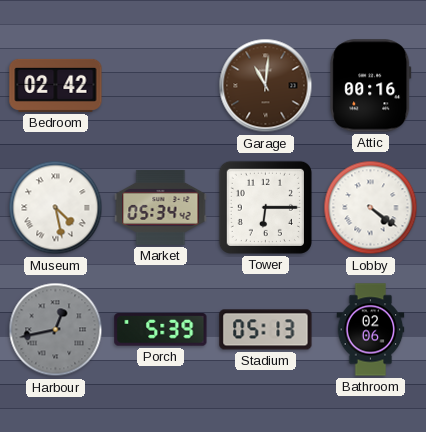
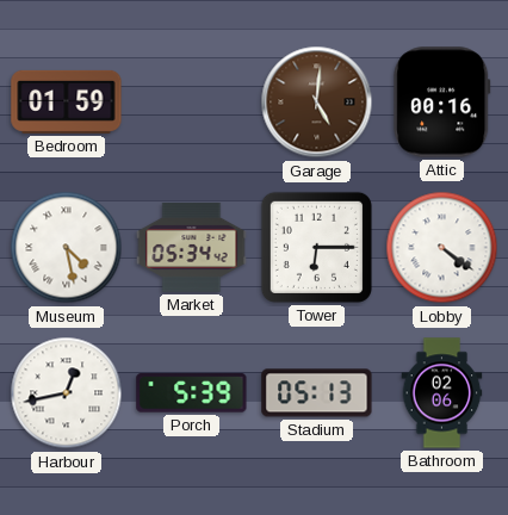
Bedroom: 02:42 -> 01:59
Garage: 11:01 -> 5:01
Harbour dial: grey -> white
